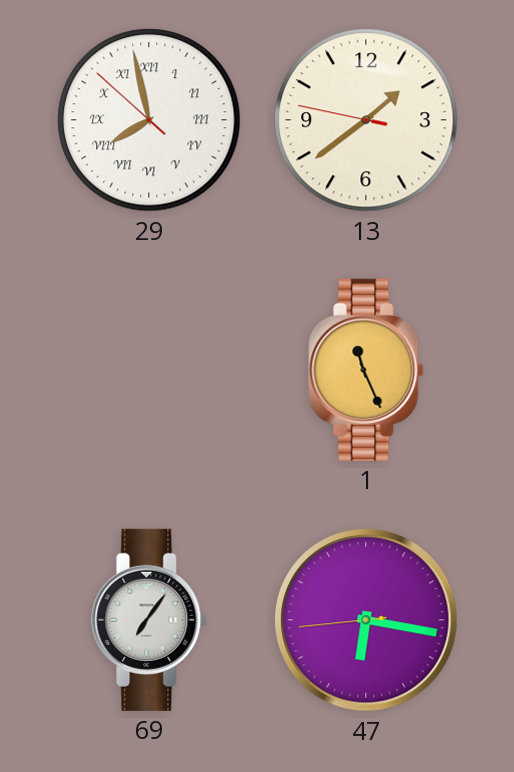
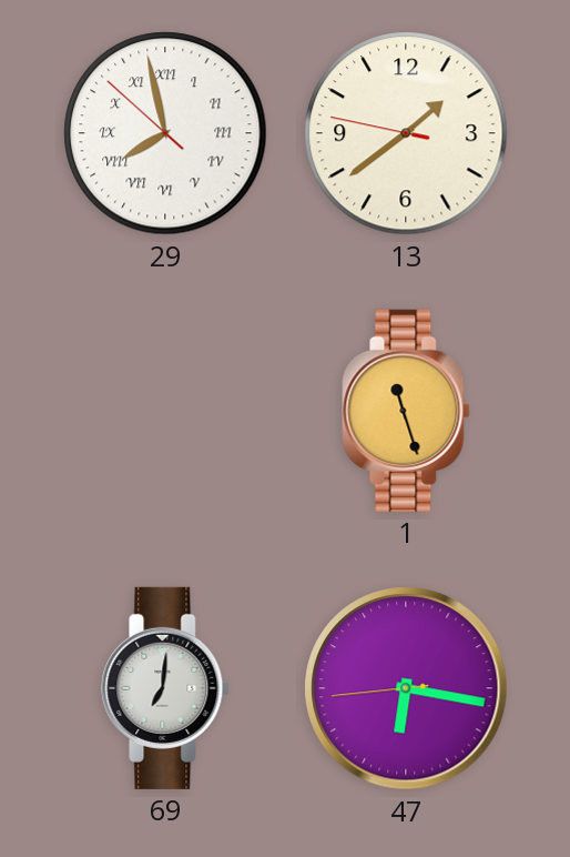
1: 11:26 -> 11:27
69: 7:06 -> 7:01
